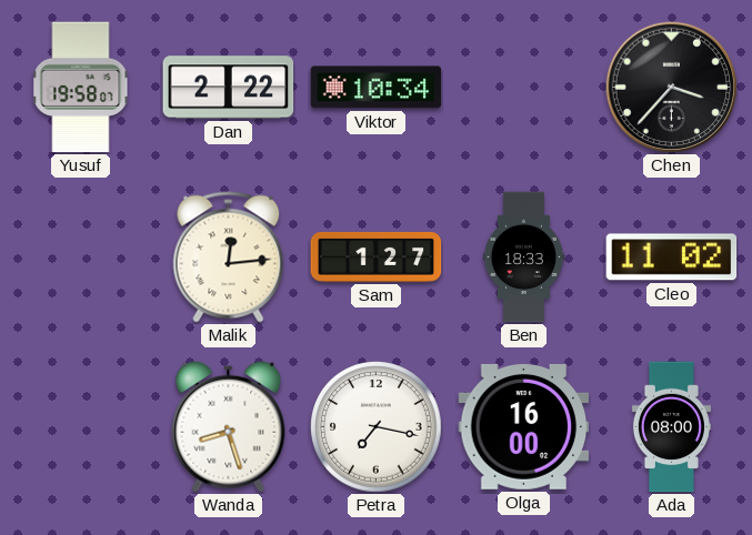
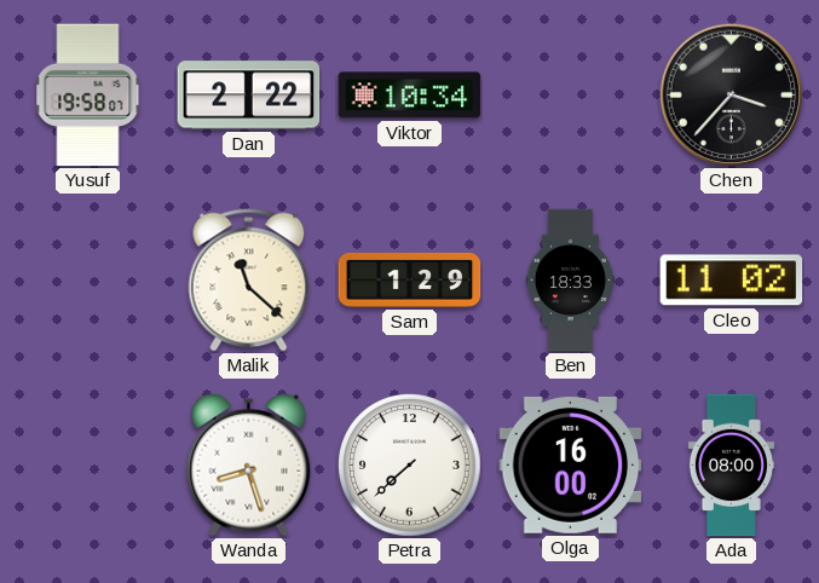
Malik: 12:14 -> 11:22
Sam: 1:27 -> 1:29
Petra: 7:17 -> 7:38
